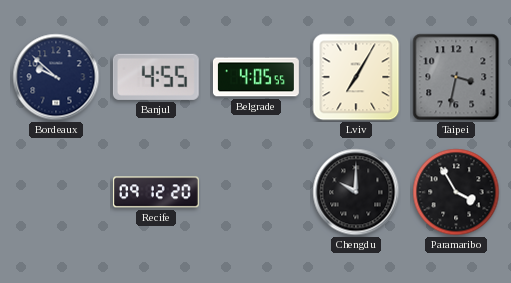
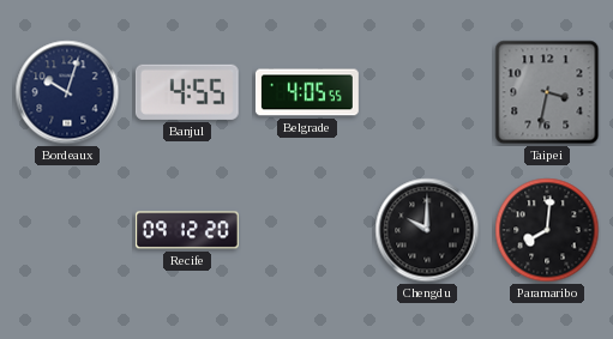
Bordeaux: 9:52 -> 10:03
Lviv: 7:05 -> none
Paramaribo: 3:55 -> 8:01
